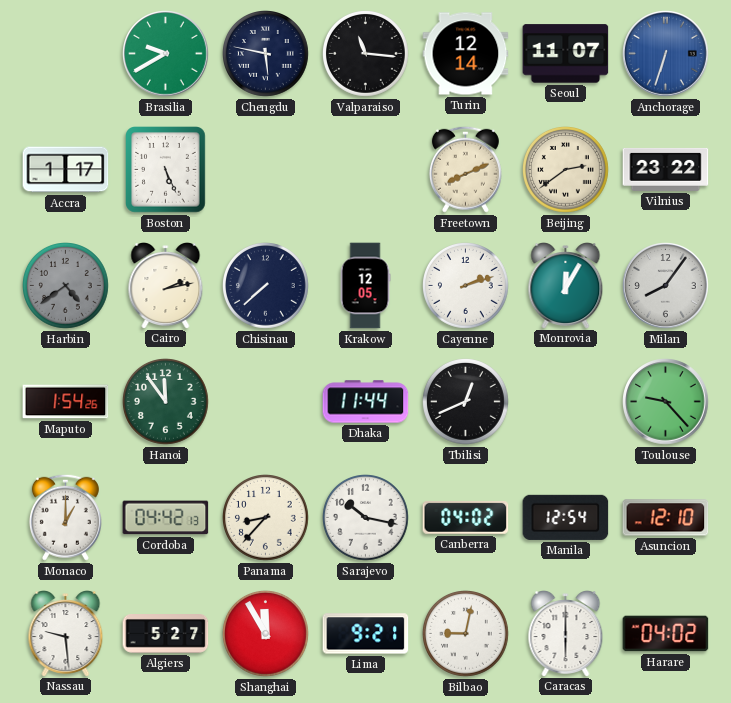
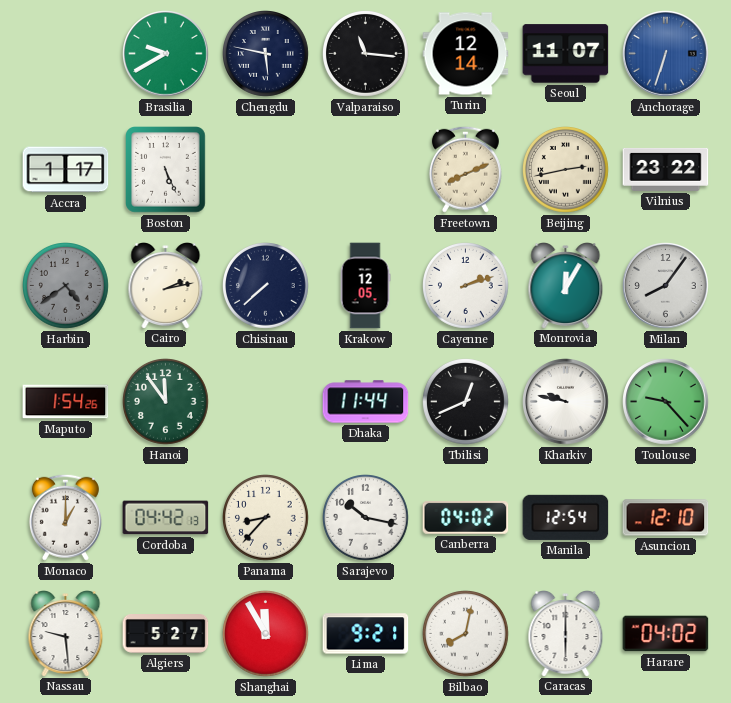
Beijing: 2:39 -> 2:43
Kharkiv: none -> 9:47
Bilbao: 9:02 -> 8:02
